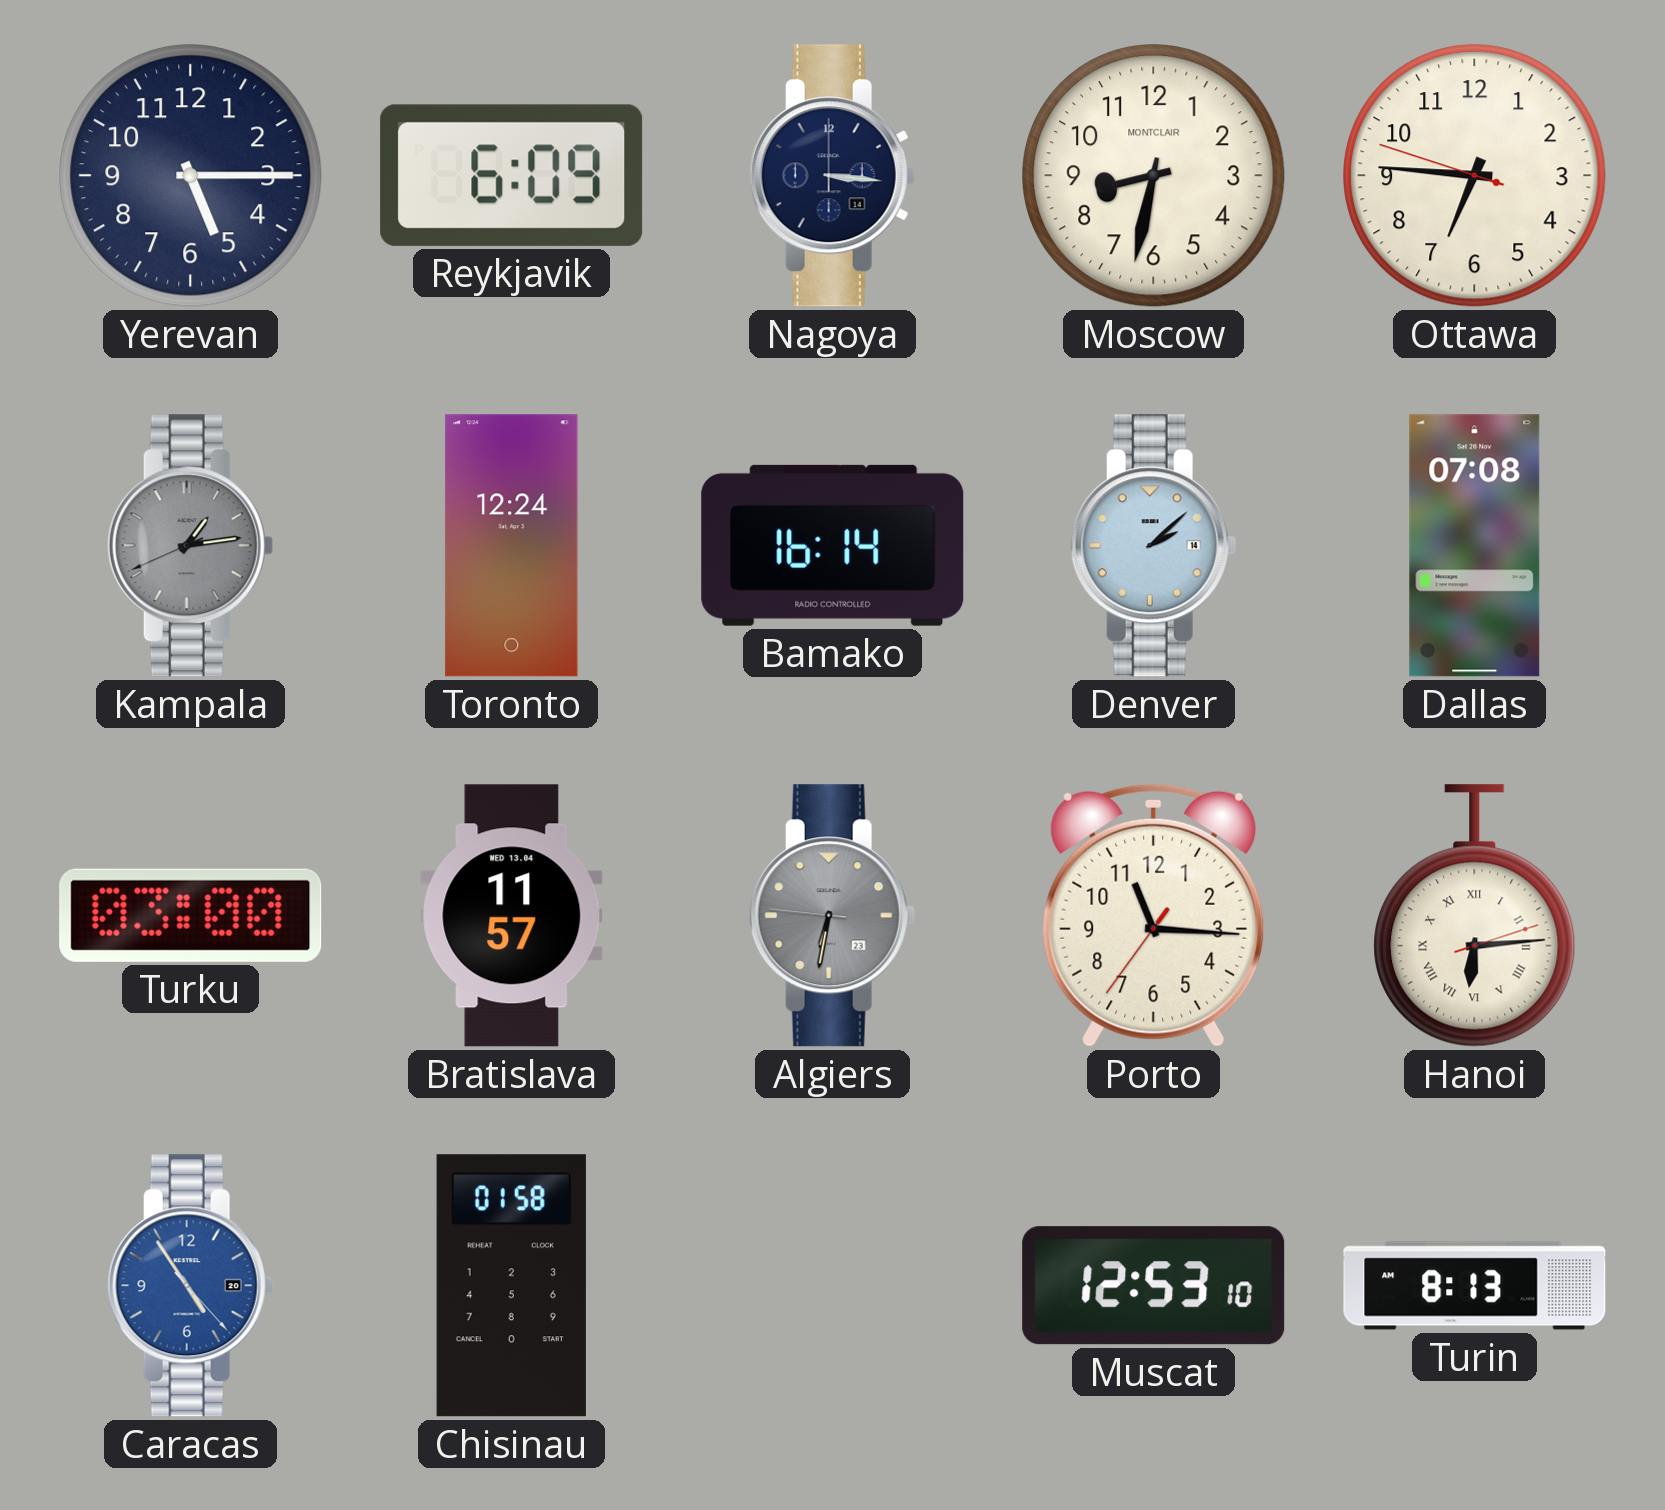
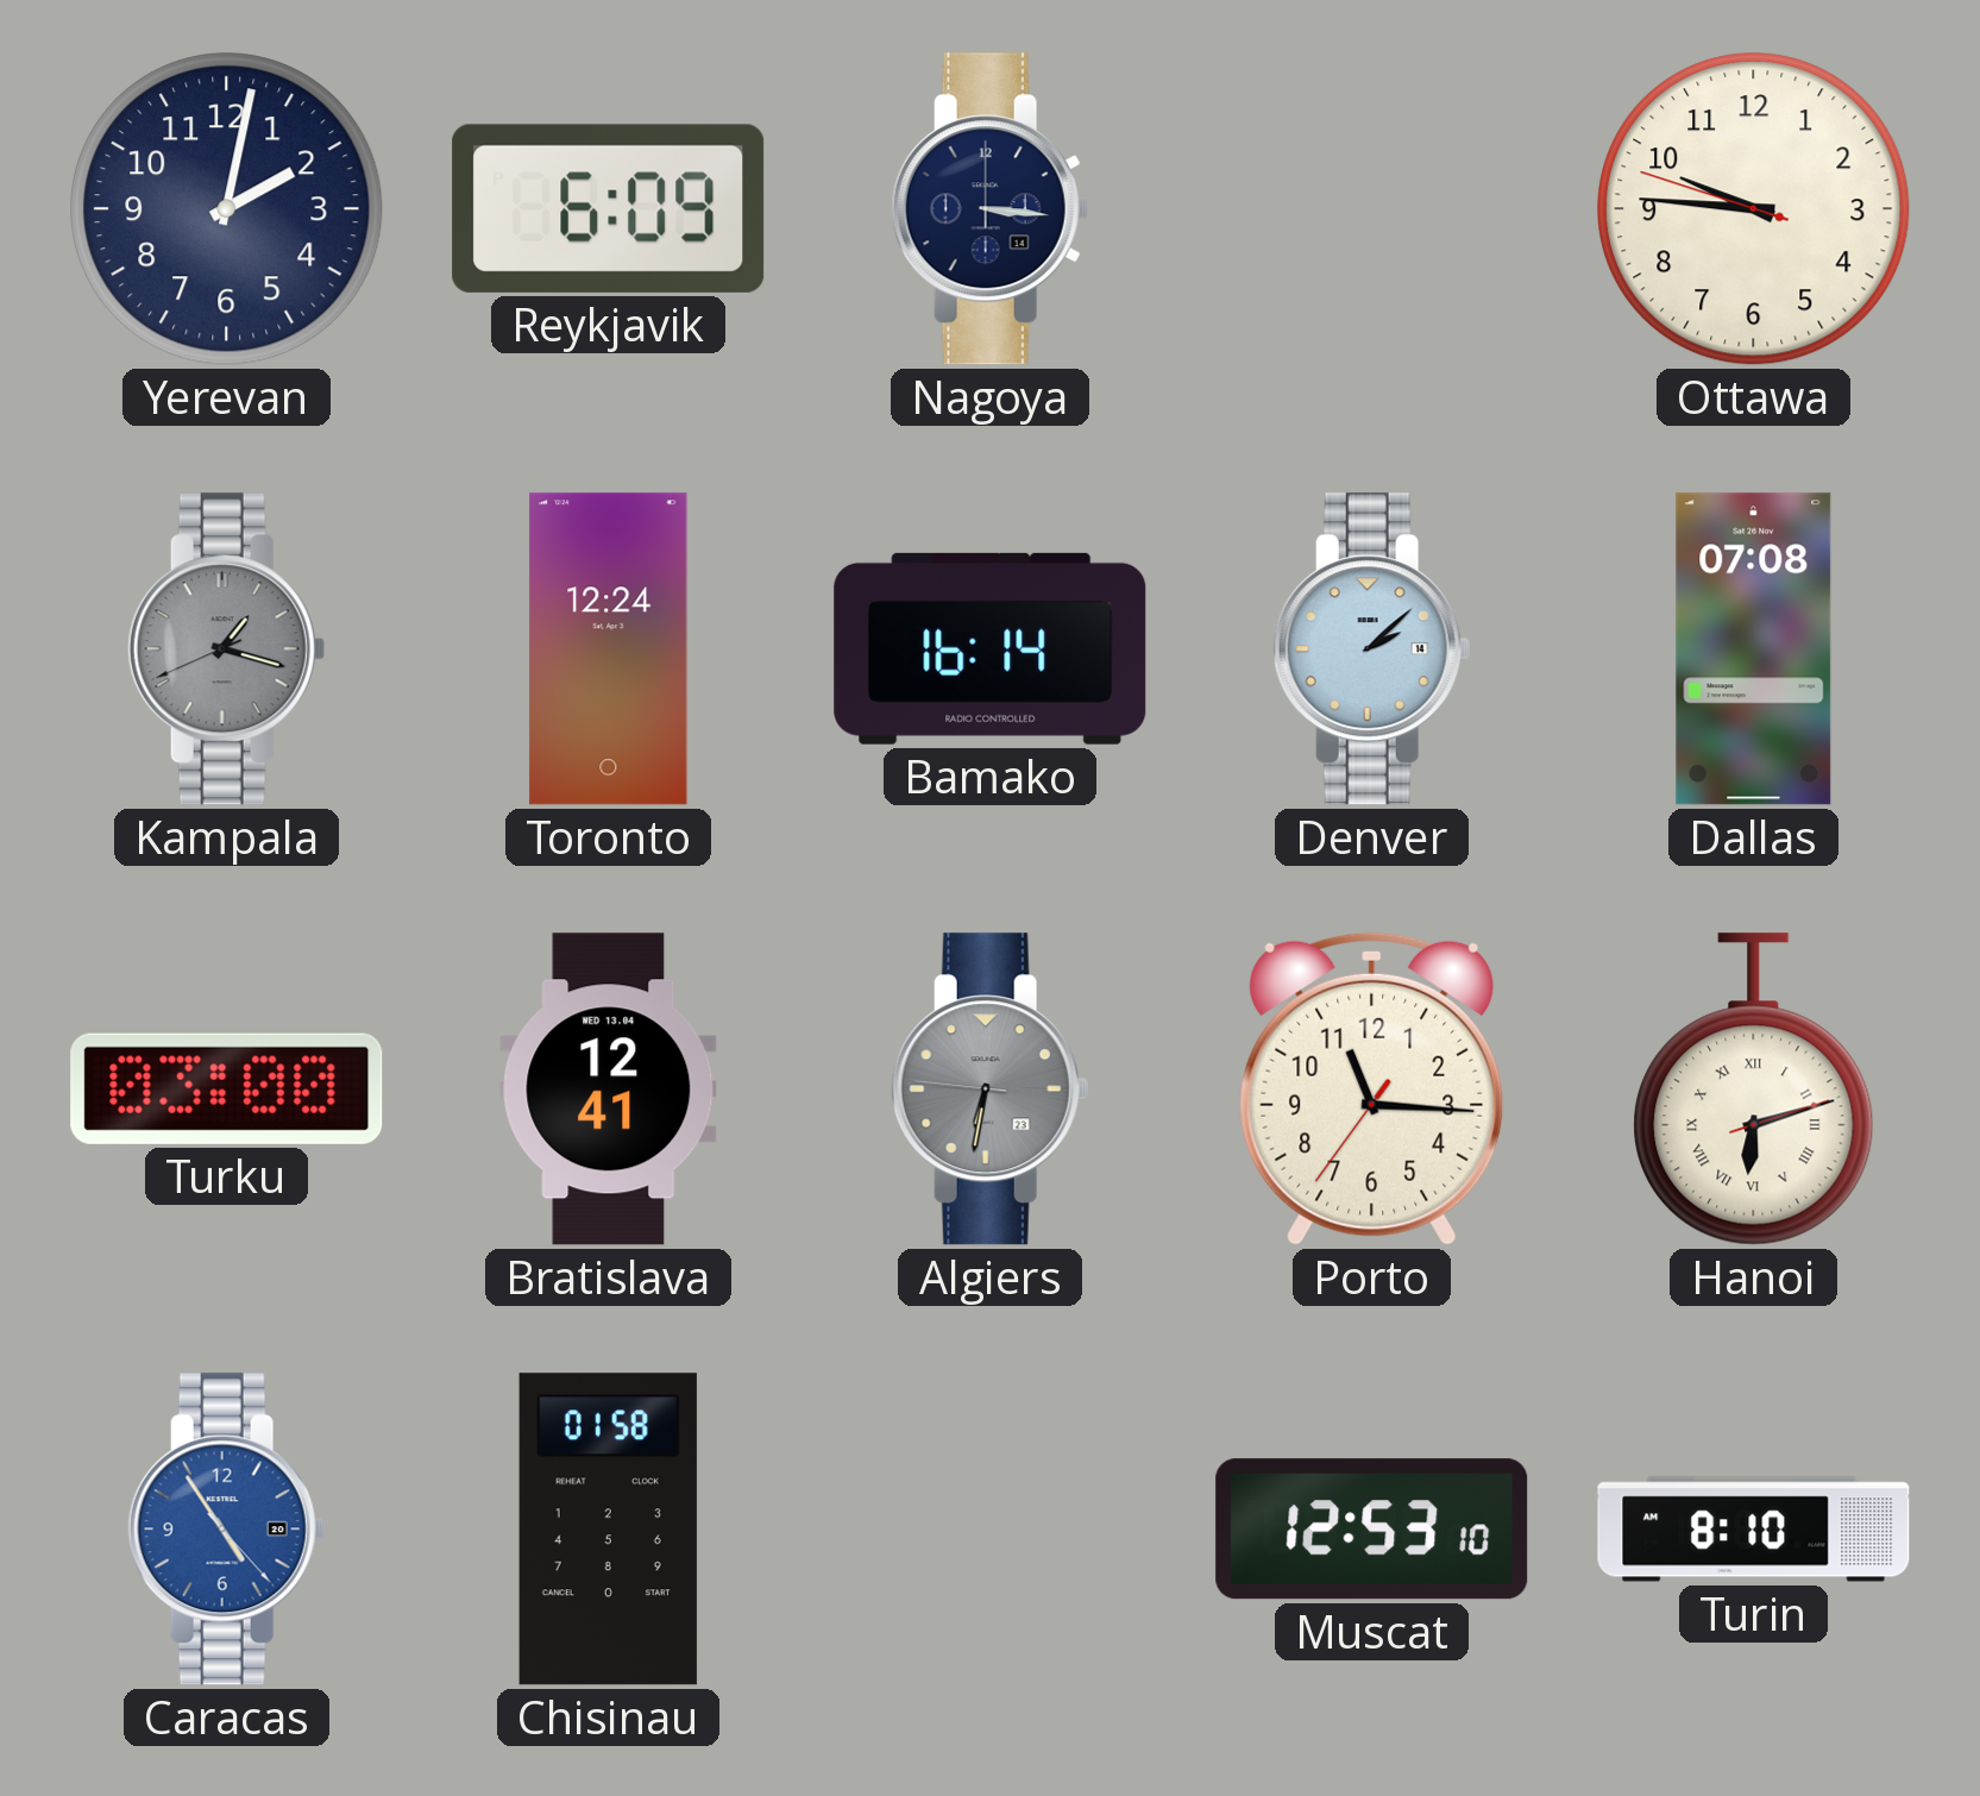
Yerevan: 5:15 -> 2:02
Moscow: 8:32 -> none
Ottawa: 6:45 -> 9:45
Kampala: 1:13 -> 1:17
Bratislava: 11:57 -> 12:41
Hanoi: 6:14 -> 6:12
Turin: 8:13 -> 8:10
